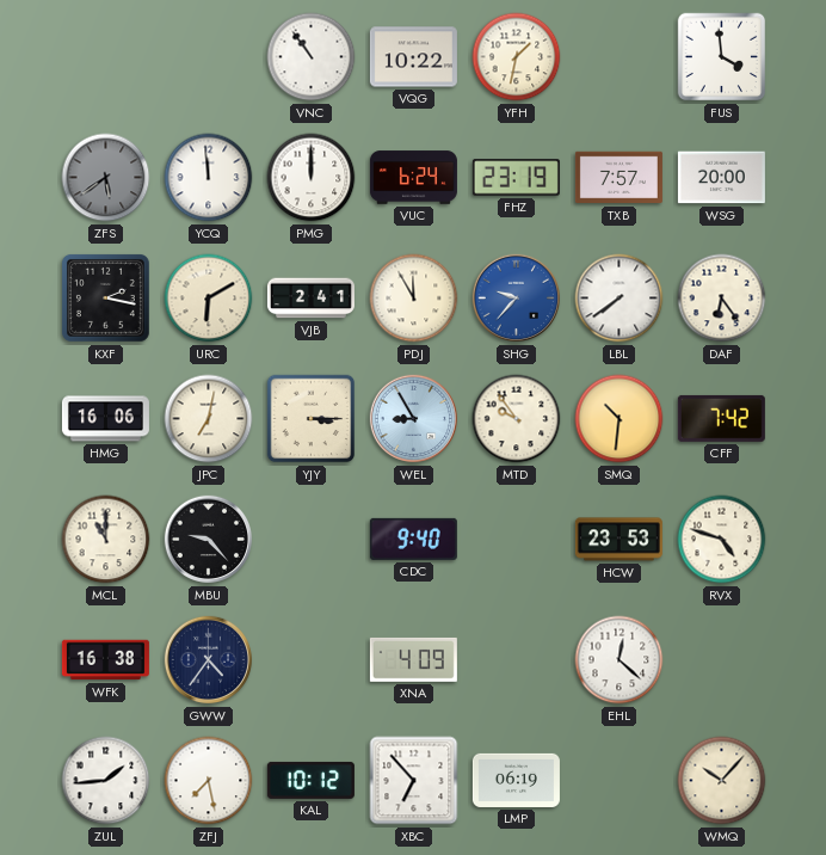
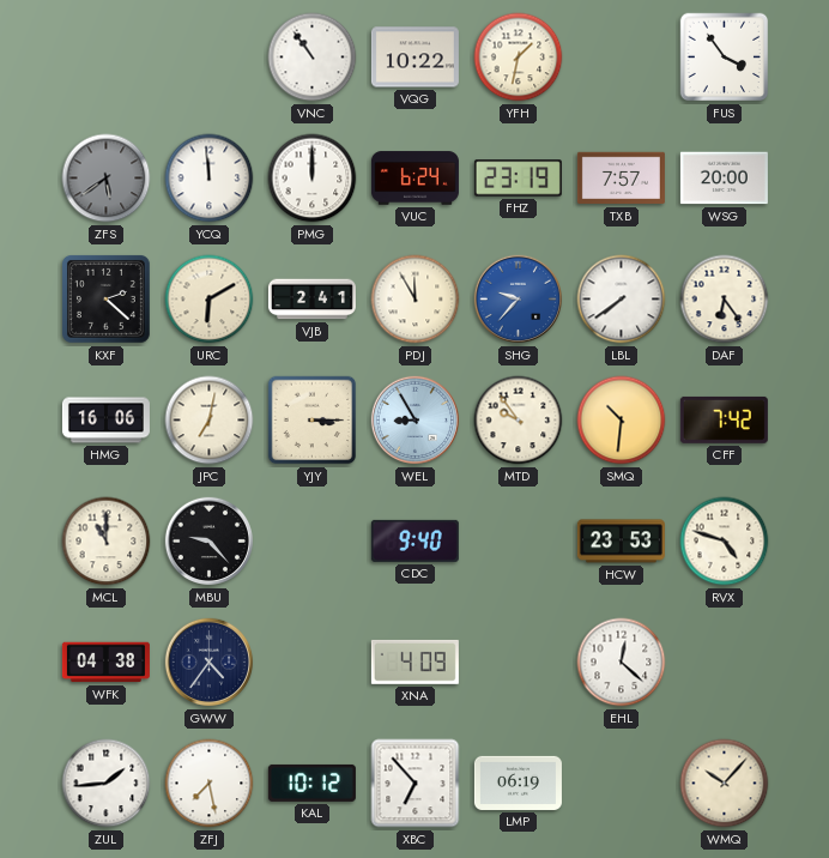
FUS: 3:59 -> 3:54
KXF: 2:17 -> 2:22
WFK: 16:38 -> 04:38
